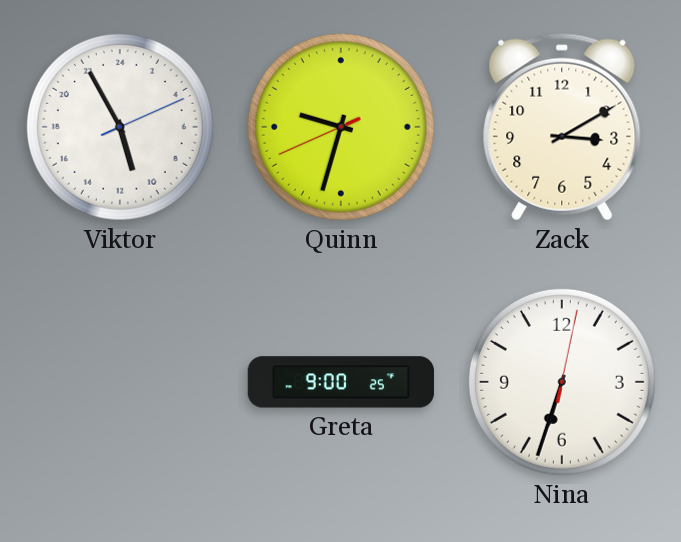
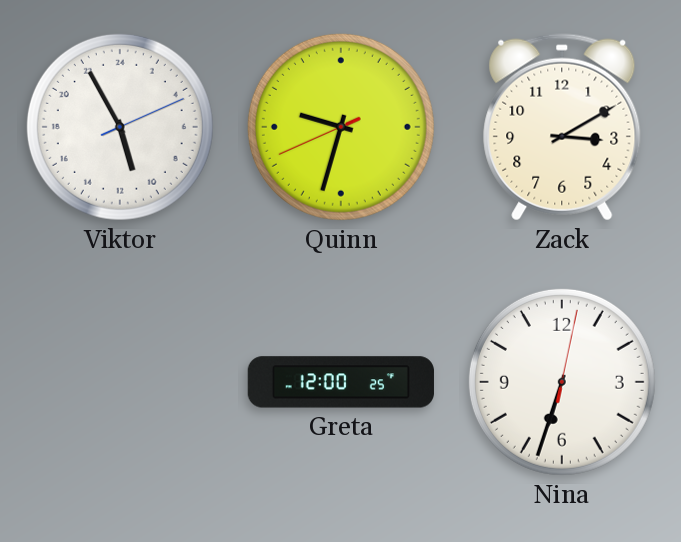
Greta: 9:00 -> 12:00
